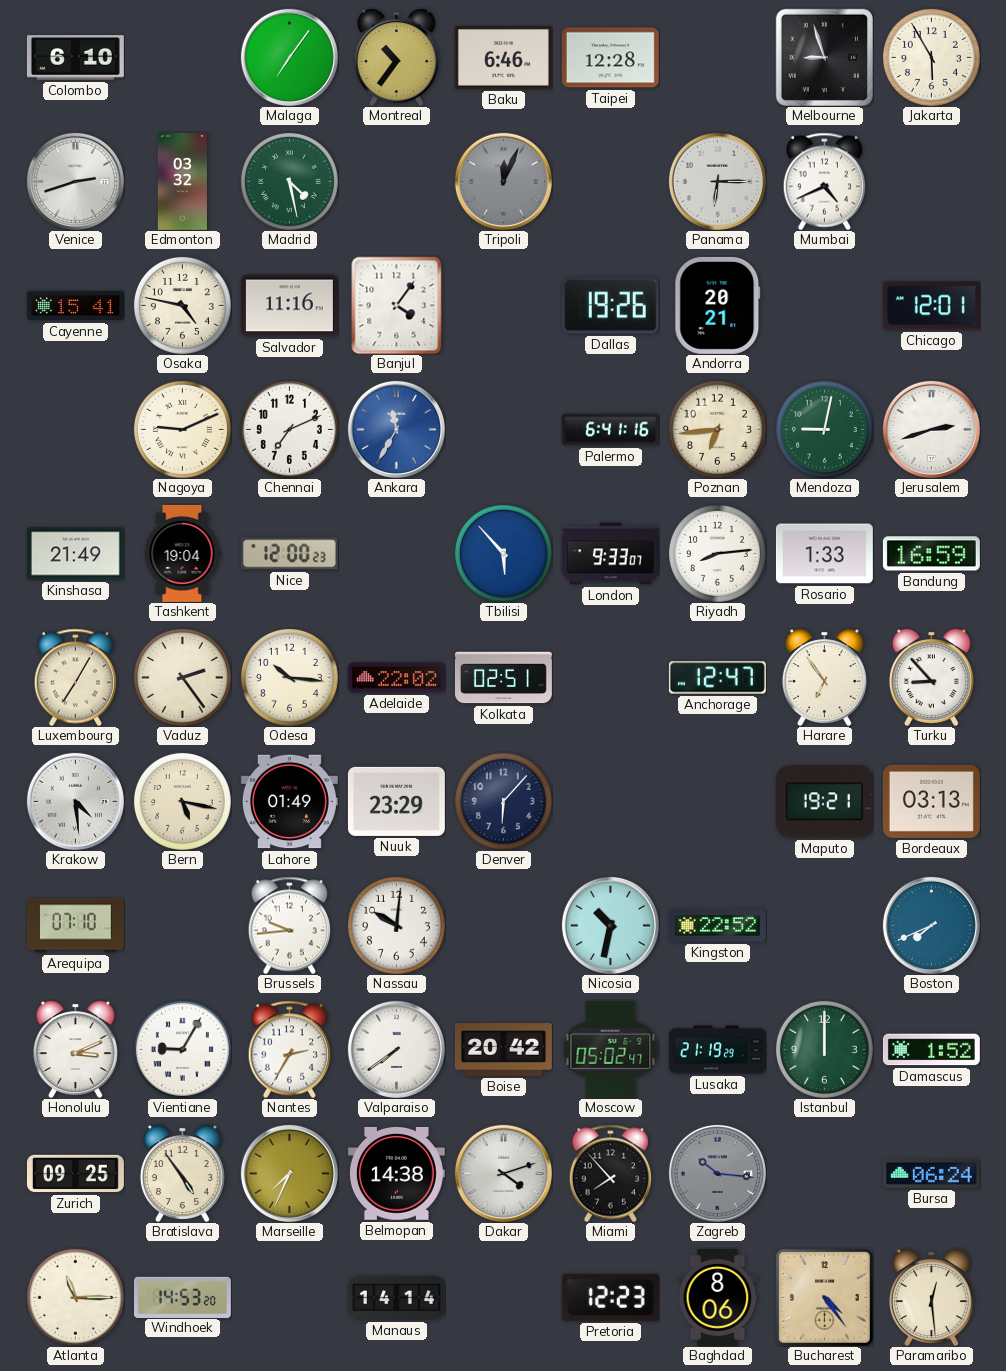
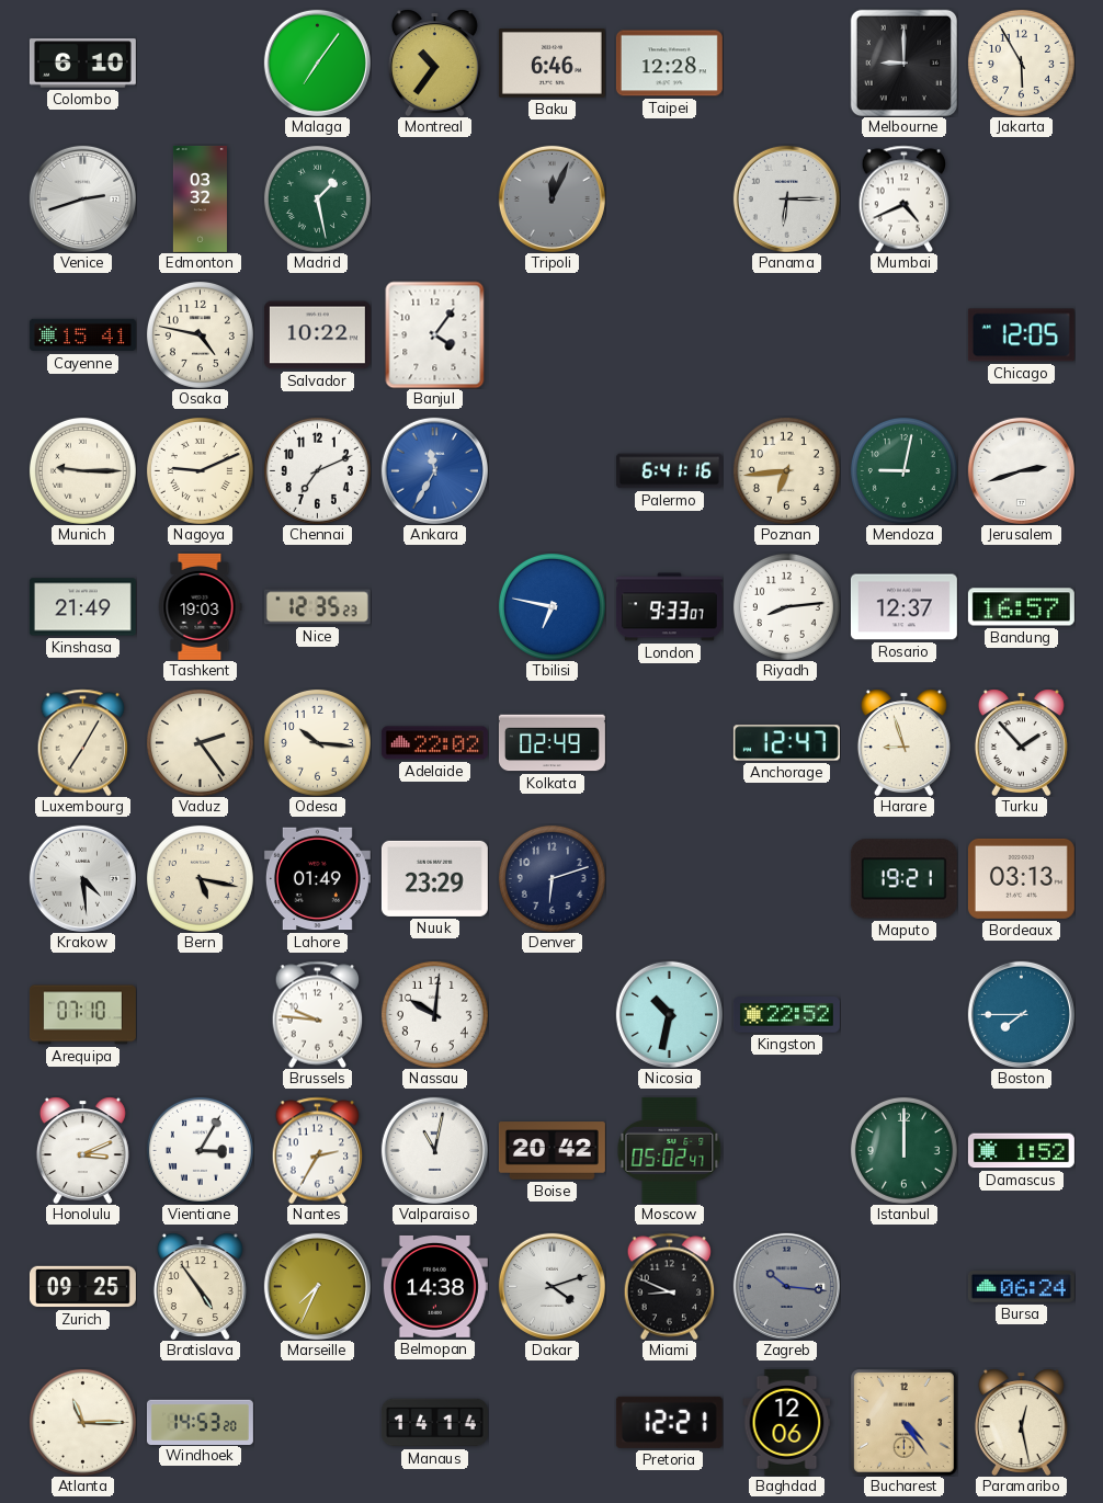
Melbourne: 8:57 -> 9:00
Madrid: 4:28 -> 1:28
Salvador: 11:16 -> 10:22
Dallas: 19:26 -> none
Andorra: 20:21 -> none
Chicago: 12:01 -> 12:05
Munich: none -> 9:15
Tashkent: 19:04 -> 19:03
Nice: 12:00 -> 12:35
Tbilisi: 5:53 -> 6:47
Rosario: 1:33 -> 12:37
Bandung: 16:59 -> 16:57
Kolkata: 02:51 -> 02:49
Harare: 6:54 -> 8:57
Turku: 8:53 -> 1:53
Denver: 6:07 -> 6:12
Brussels: 9:44 -> 9:46
Boston: 7:41 -> 7:45
Vientiane: 9:05 -> 3:05
Valparaiso: 7:39 -> 11:02
Lusaka: 21:19 -> none
Miami: 7:53 -> 8:49
Pretoria: 12:23 -> 12:21
Baghdad: 8:06 -> 12:06
Paramaribo: 12:29 -> 12:28
